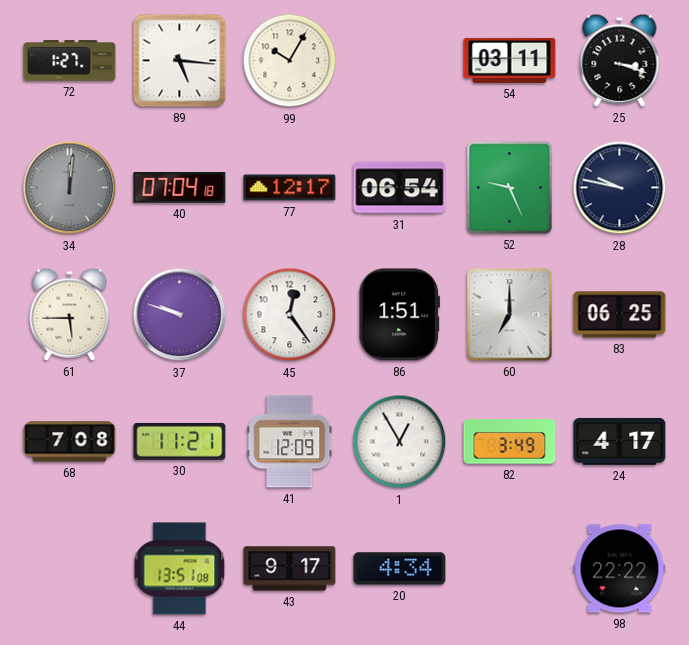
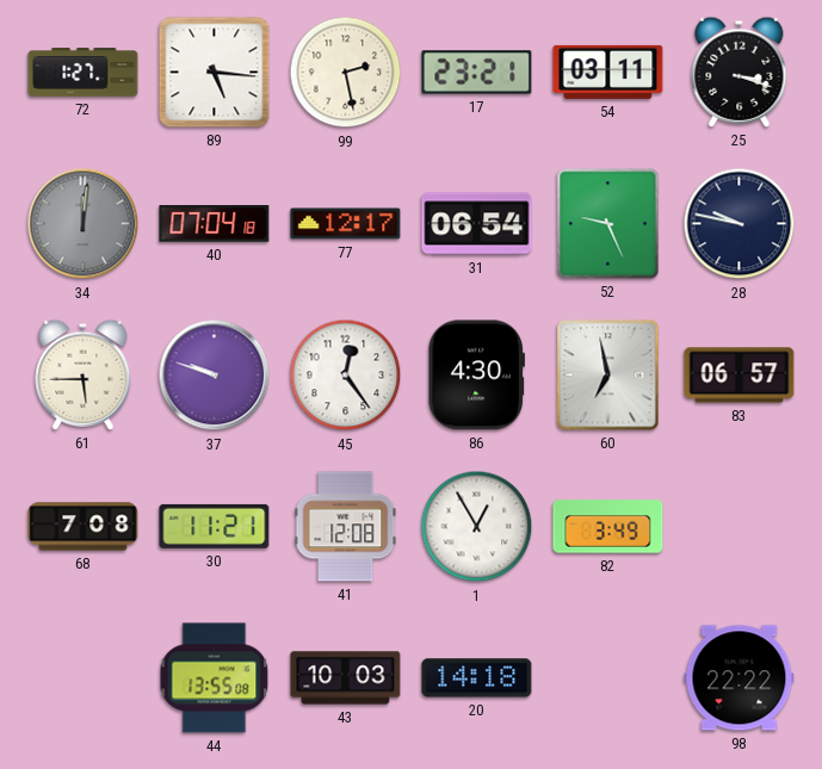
99: 10:05 -> 2:28
17: none -> 23:21
86: 1:51 -> 4:30
60: 7:00 -> 6:58
83: 06:25 -> 06:57
41: 12:09 -> 12:08
24: 4:17 -> none
44: 13:51 -> 13:55
43: 9:17 -> 10:03
20: 4:34 -> 14:18
